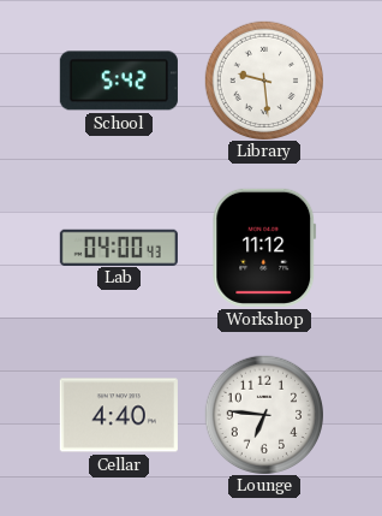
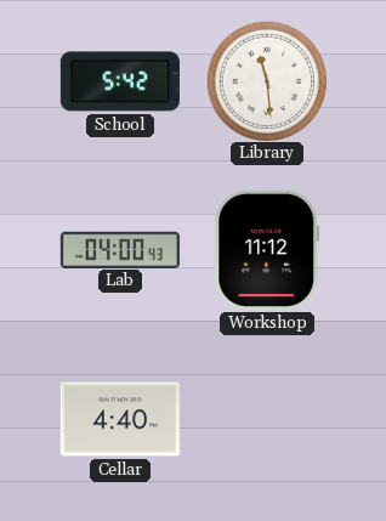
Library: 9:29 -> 11:29
Lounge: 6:46 -> none
